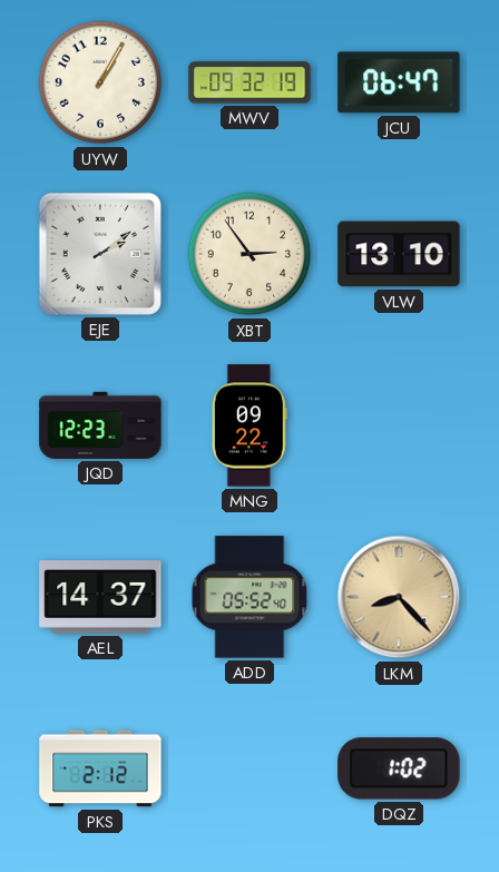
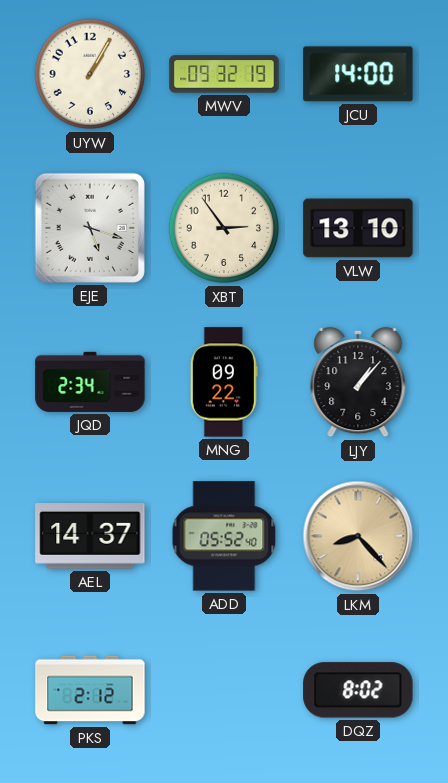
JCU: 06:47 -> 14:00
EJE: 2:09 -> 5:18
JQD: 12:23 -> 2:34
LJY: none -> 1:07
DQZ: 1:02 -> 8:02
